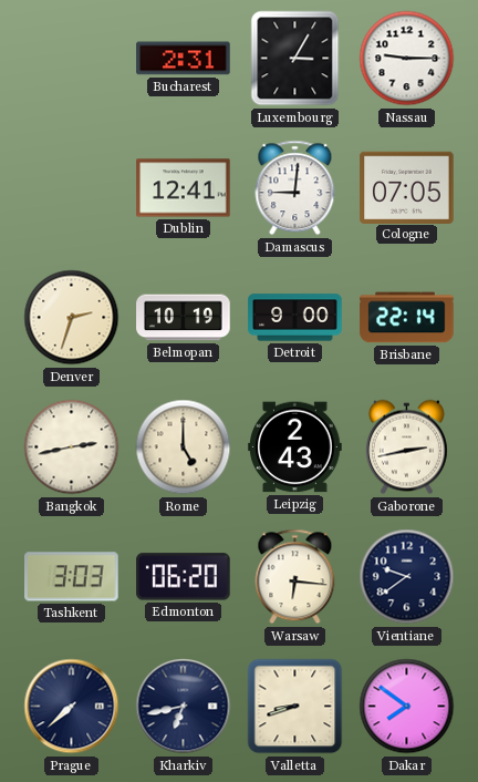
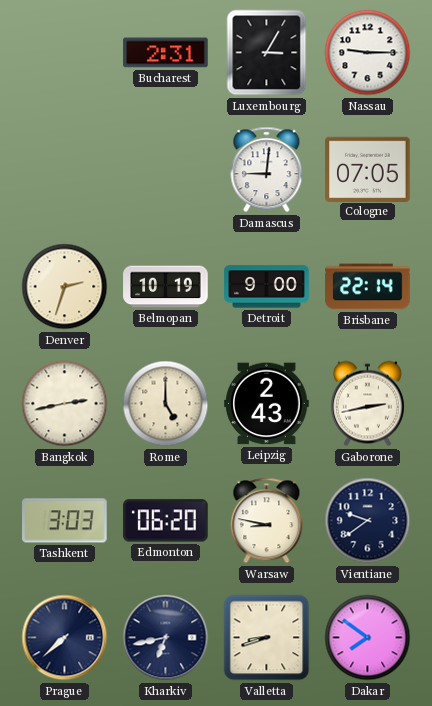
Dublin: 12:41 -> none
Warsaw: 6:16 -> 8:47
